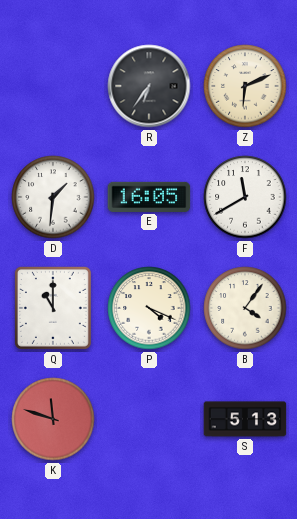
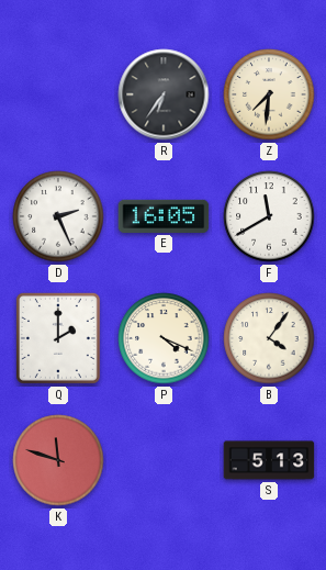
Z: 6:11 -> 7:31
D: 1:31 -> 2:26
Q: 11:00 -> 2:00
